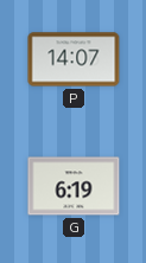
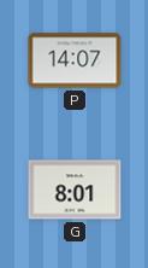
G: 6:19 -> 8:01
